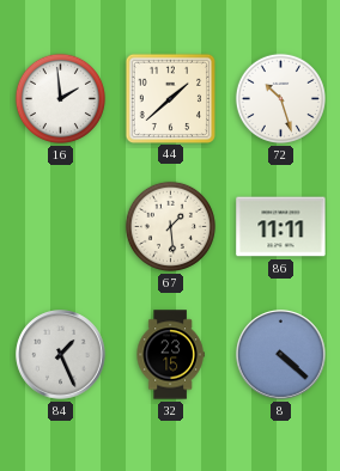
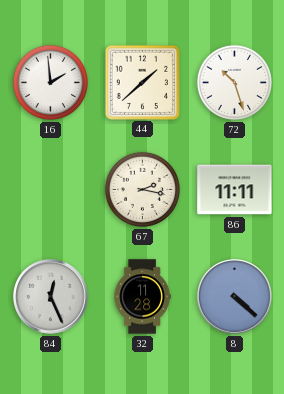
67: 1:29 -> 2:17
84: 1:26 -> 12:26
32: 23:15 -> 11:28
